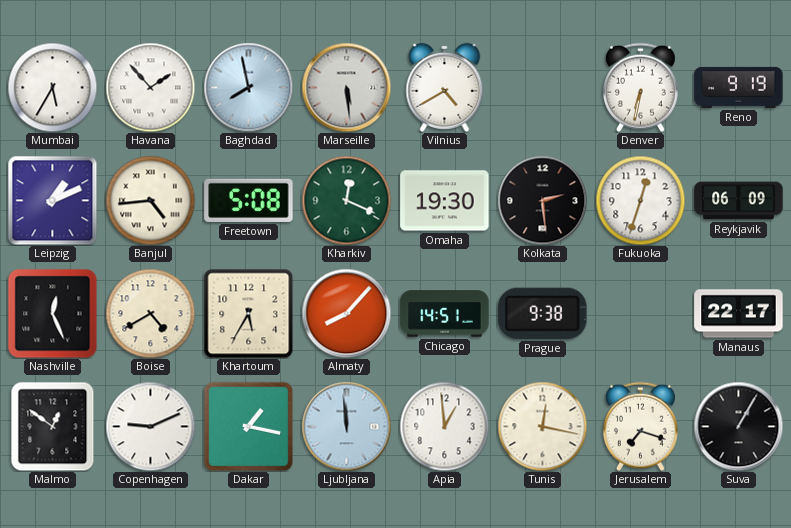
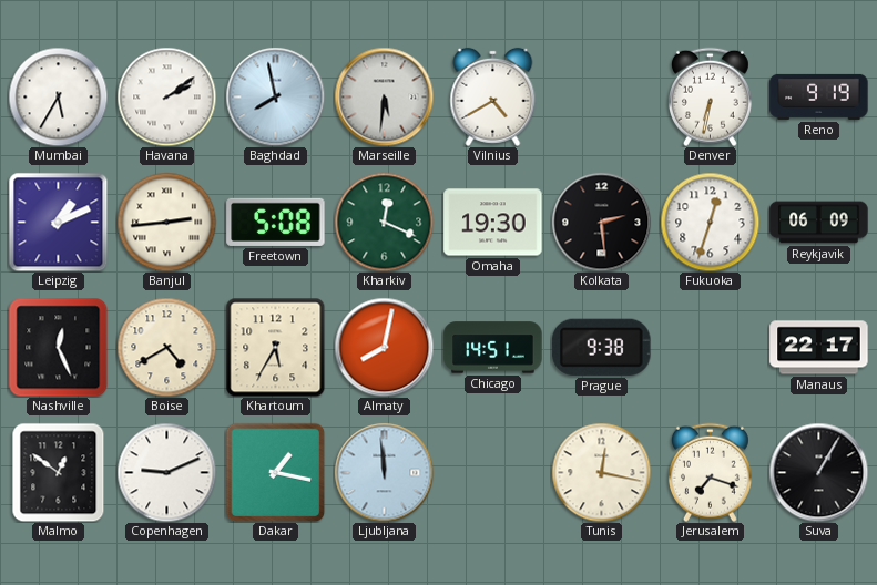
Havana: 1:53 -> 2:09
Marseille: 5:29 -> 5:31
Banjul: 4:44 -> 2:44
Almaty: 8:07 -> 8:02
Apia: 12:59 -> none
